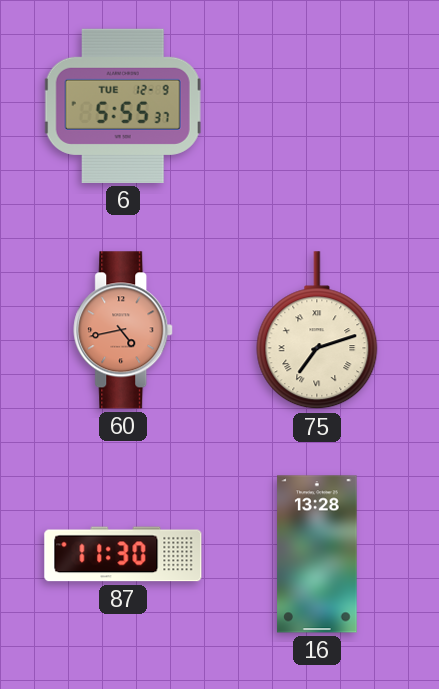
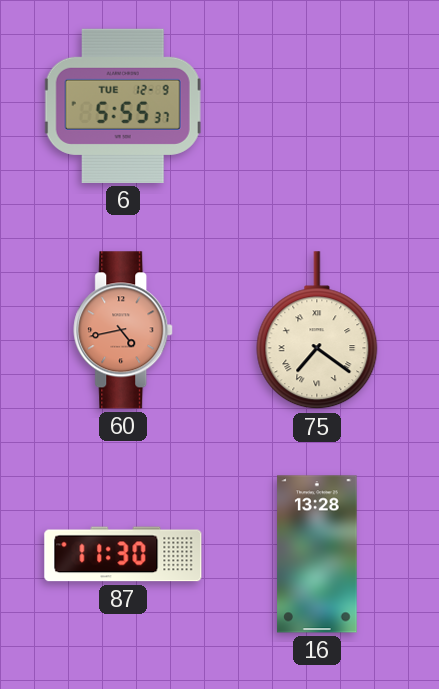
75: 7:12 -> 7:21
